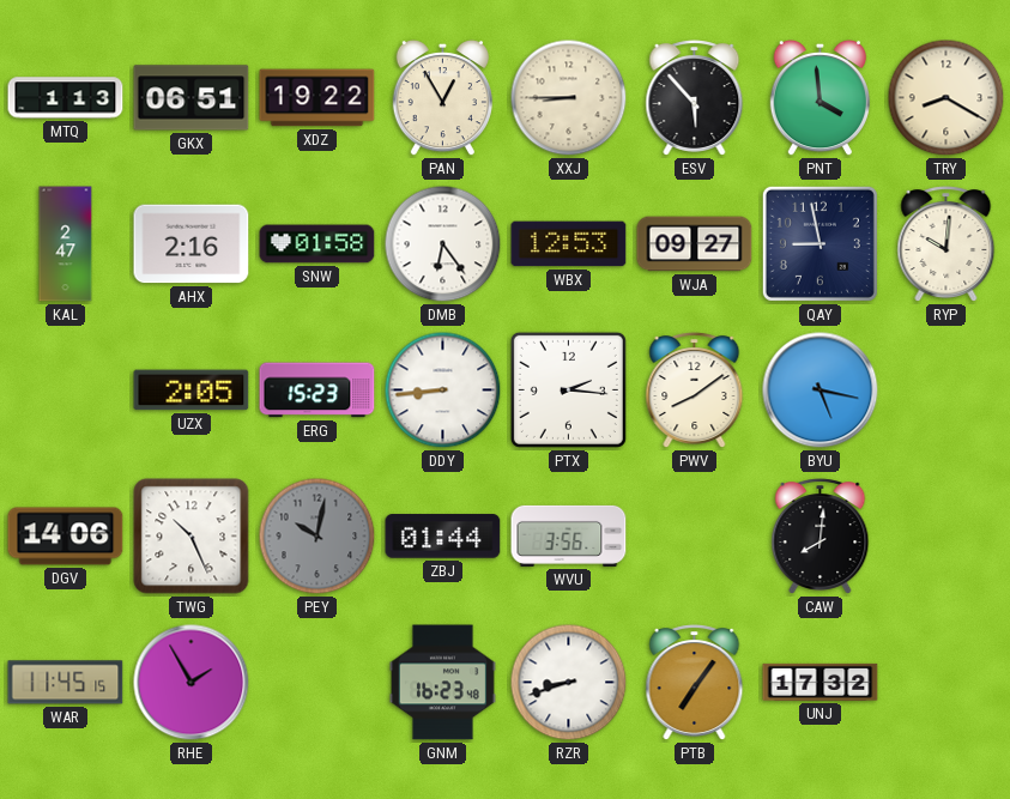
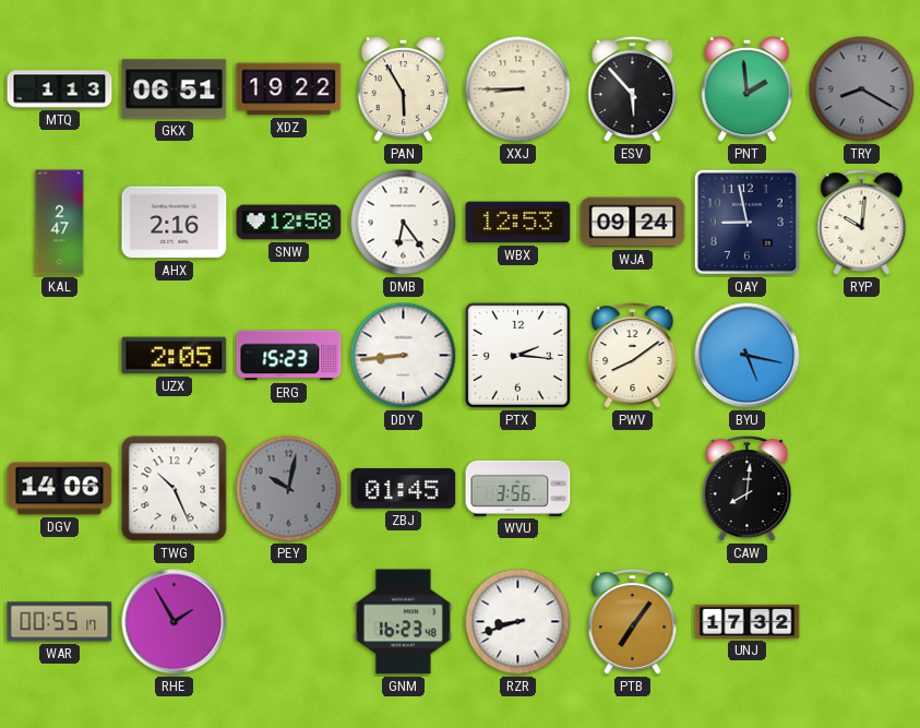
PAN: 12:55 -> 5:55
PNT: 3:59 -> 1:59
TRY dial: cream -> grey
SNW: 01:58 -> 12:58
WJA: 09:27 -> 09:24
ZBJ: 01:44 -> 01:45
WAR: 11:45 -> 00:55
